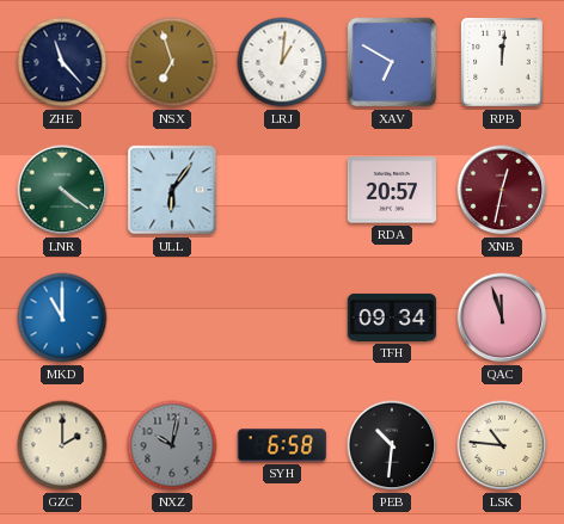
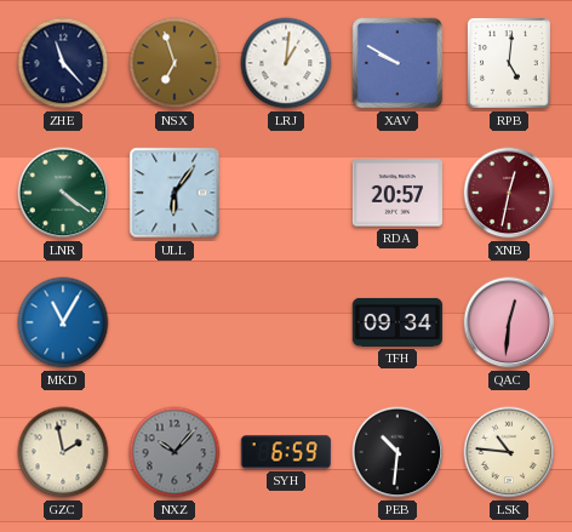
XAV: 6:50 -> 9:50
RPB: 12:01 -> 5:01
MKD: 11:00 -> 11:05
QAC: 11:57 -> 12:31
GZC: 2:00 -> 1:58
NXZ: 10:02 -> 10:07
SYH: 6:58 -> 6:59
